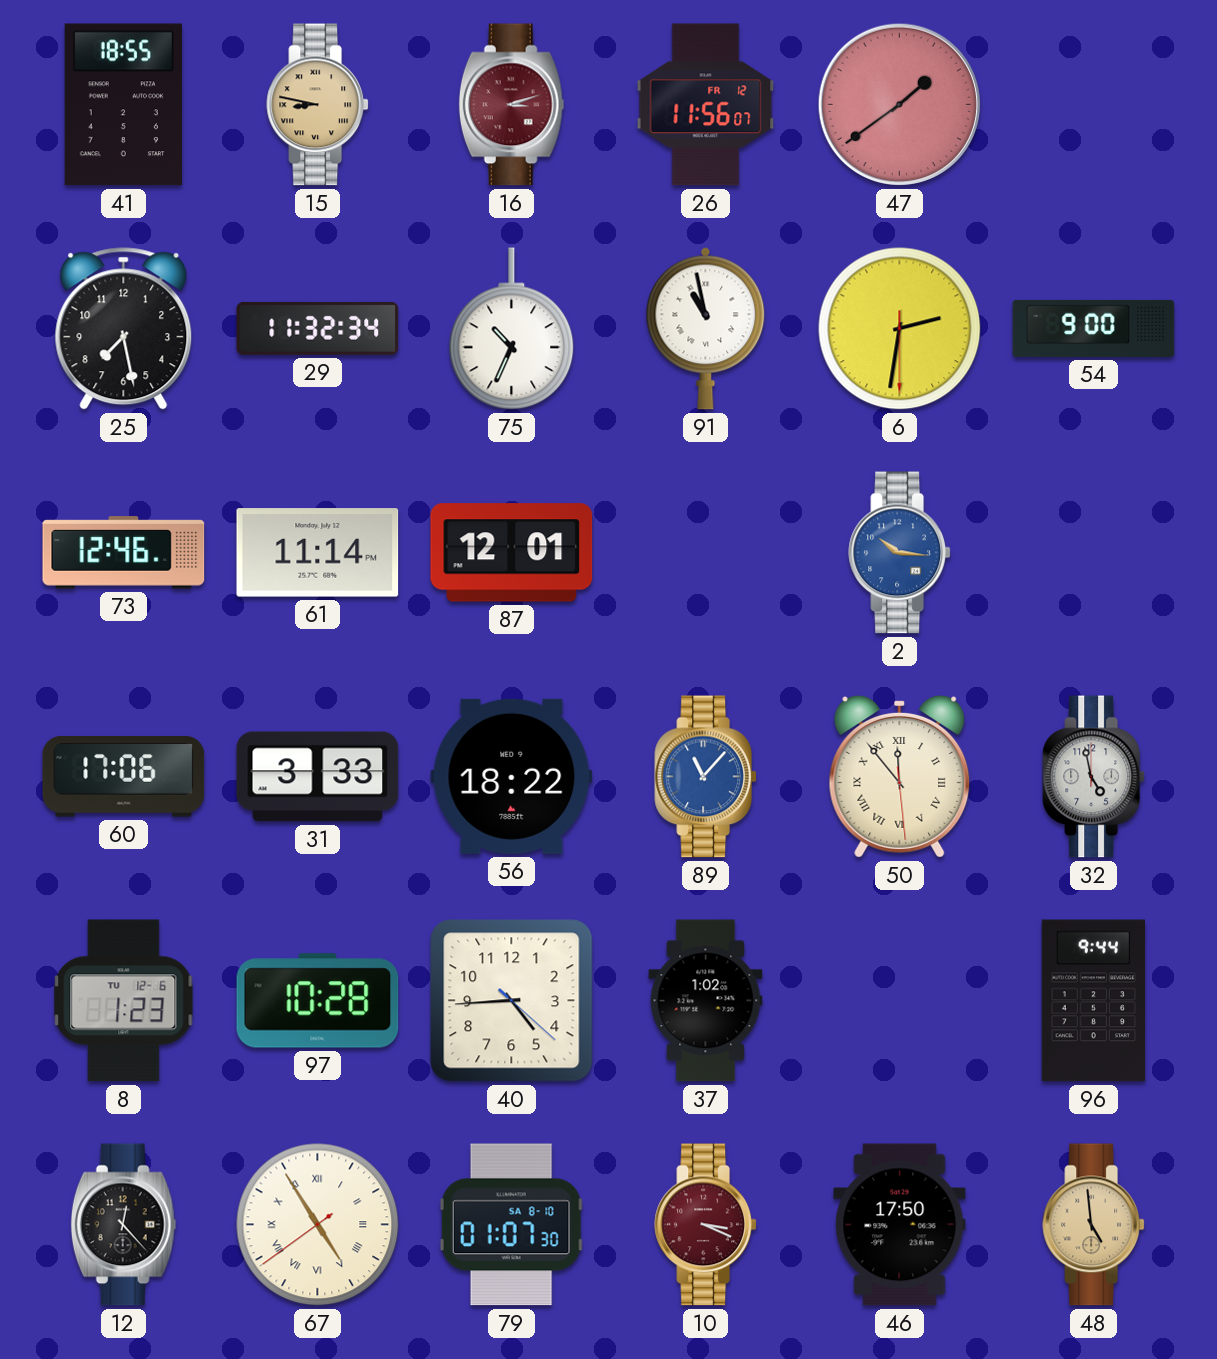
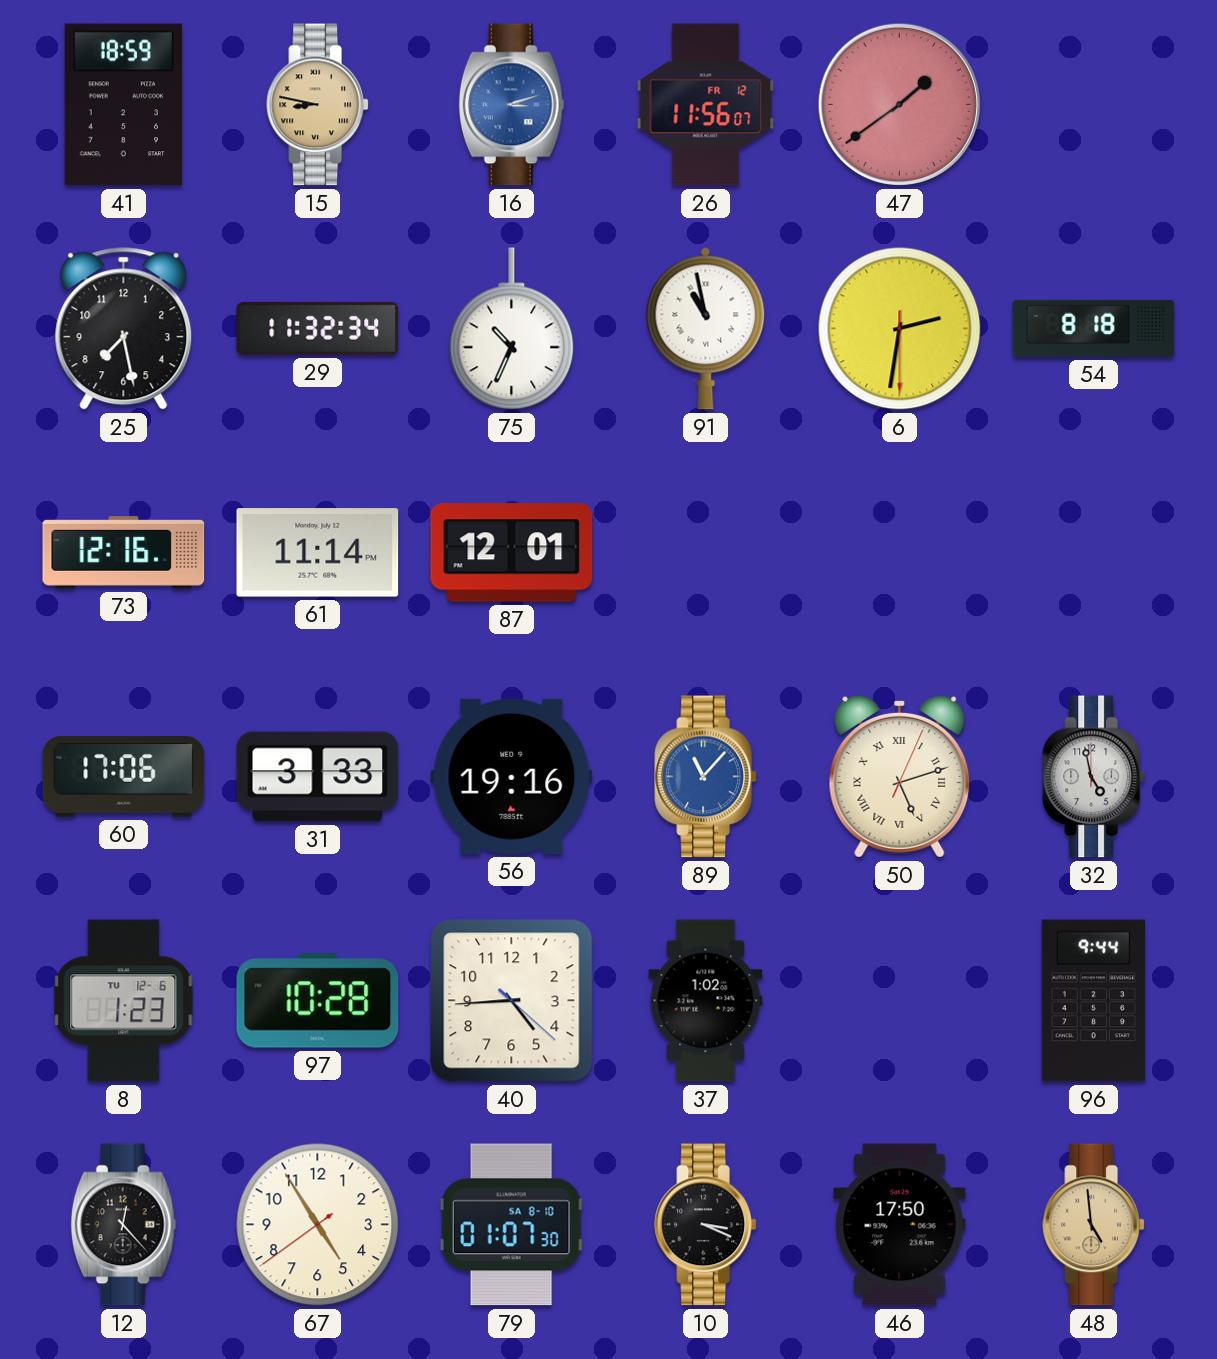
41: 18:55 -> 18:59
16 dial: burgundy -> blue
54: 9:00 -> 8:18
73: 12:46 -> 12:16
2: 10:16 -> none
56: 18:22 -> 19:16
50: 11:53 -> 5:12
67 numerals: Roman -> Arabic
10 dial: burgundy -> black
